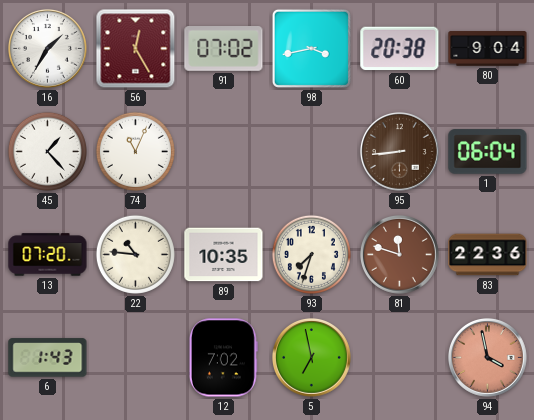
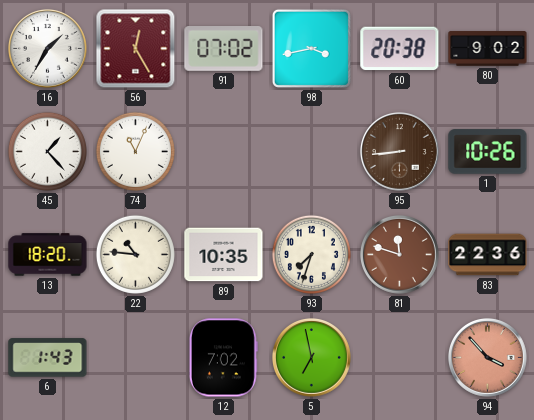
80: 9:04 -> 9:02
1: 06:04 -> 10:26
13: 07:20 -> 18:20
94: 3:58 -> 3:53
